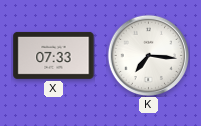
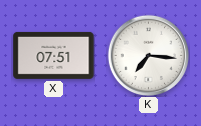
X: 07:33 -> 07:51
